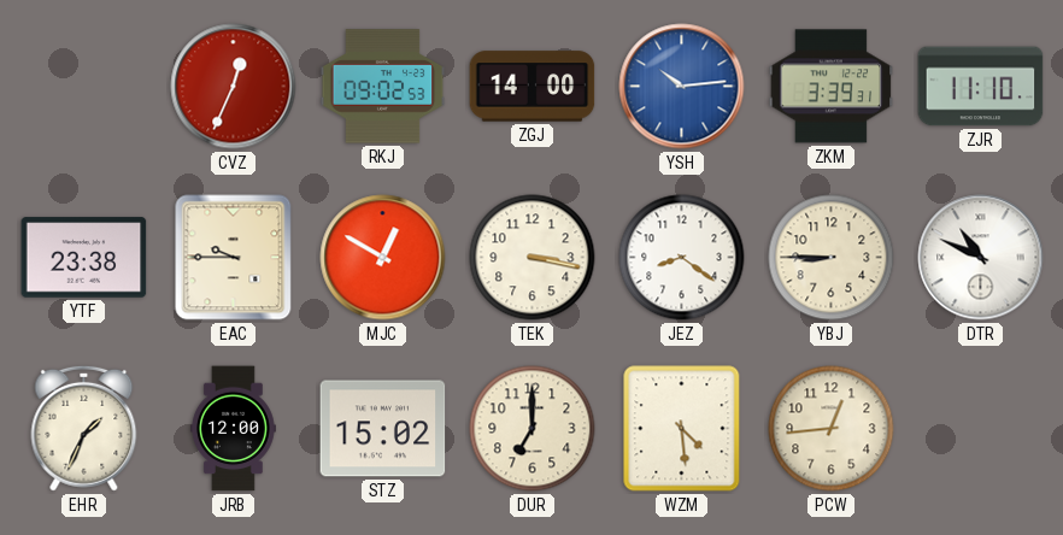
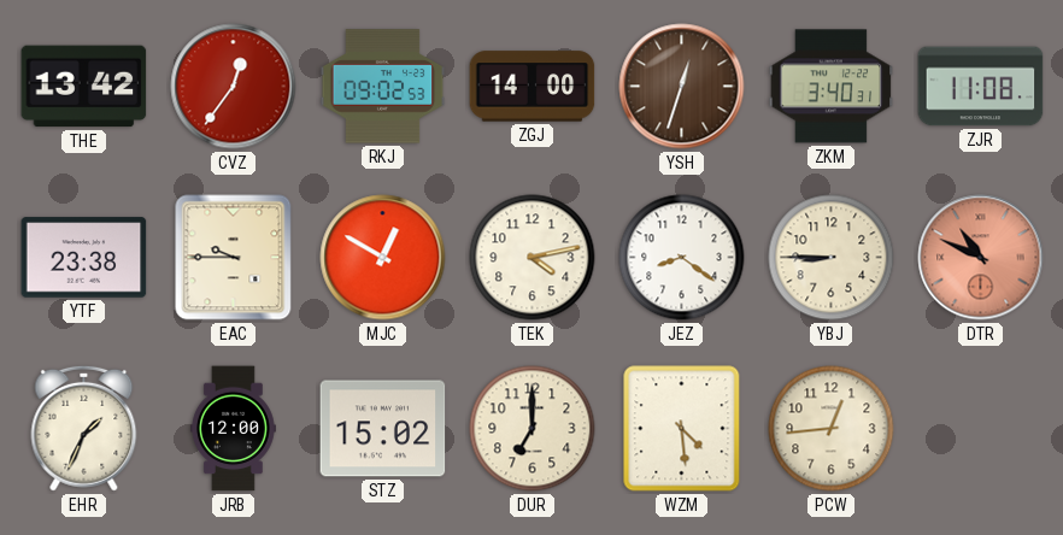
THE: none -> 13:42
CVZ: 12:34 -> 12:36
YSH: 10:14 -> 12:33
YSH dial: blue -> brown
ZKM: 3:39 -> 3:40
ZJR: 11:10 -> 11:08
TEK: 3:17 -> 4:13
DTR dial: white -> salmon
